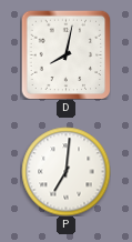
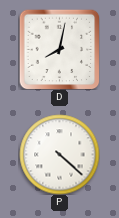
P: 7:01 -> 4:22
